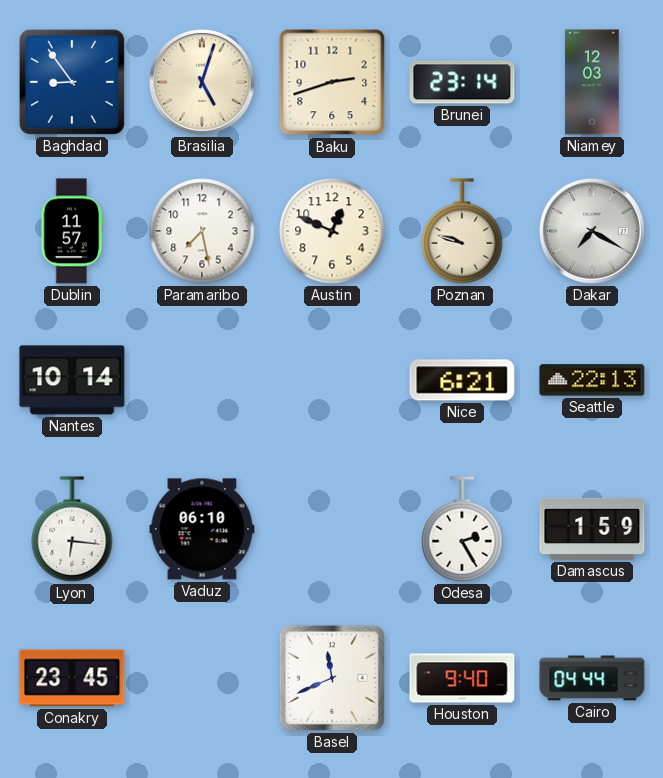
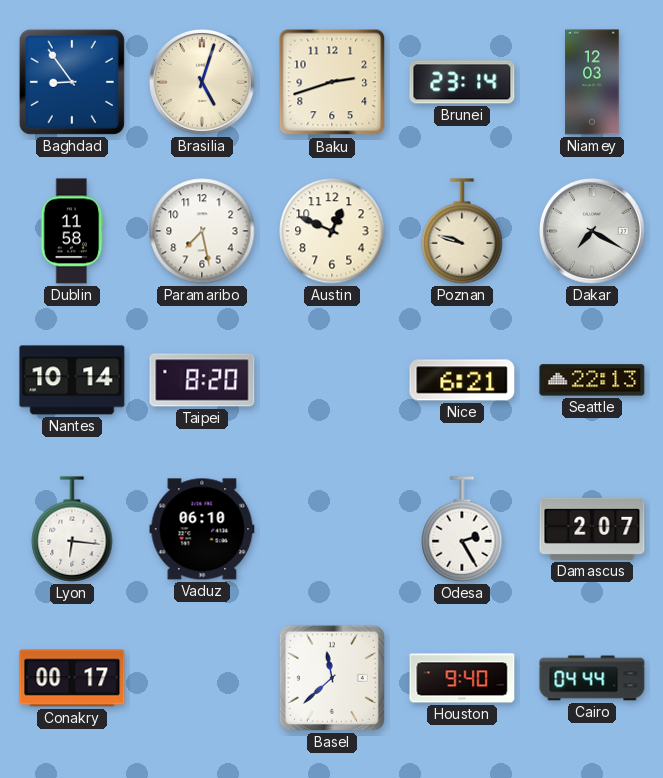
Dublin: 11:57 -> 11:58
Taipei: none -> 8:20
Damascus: 1:59 -> 2:07
Conakry: 23:45 -> 00:17
Basel: 11:41 -> 11:38
